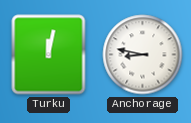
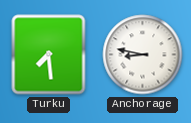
Turku: 12:02 -> 7:29
